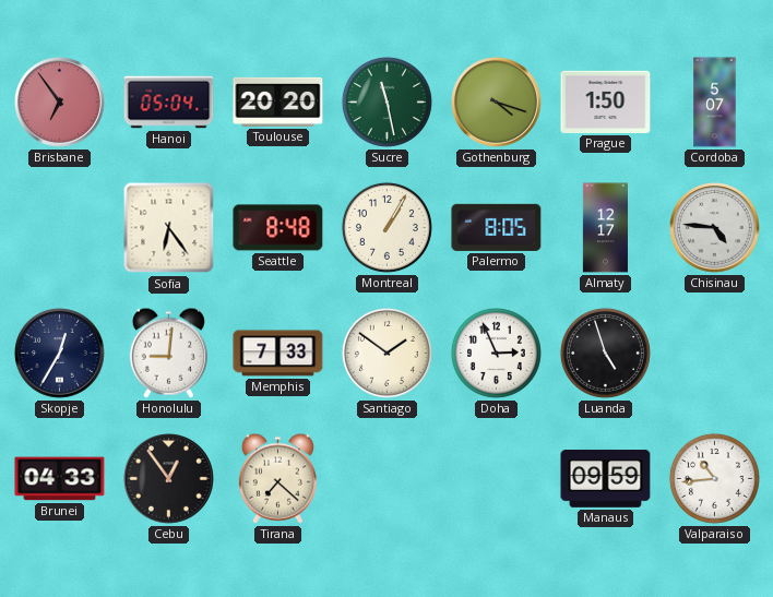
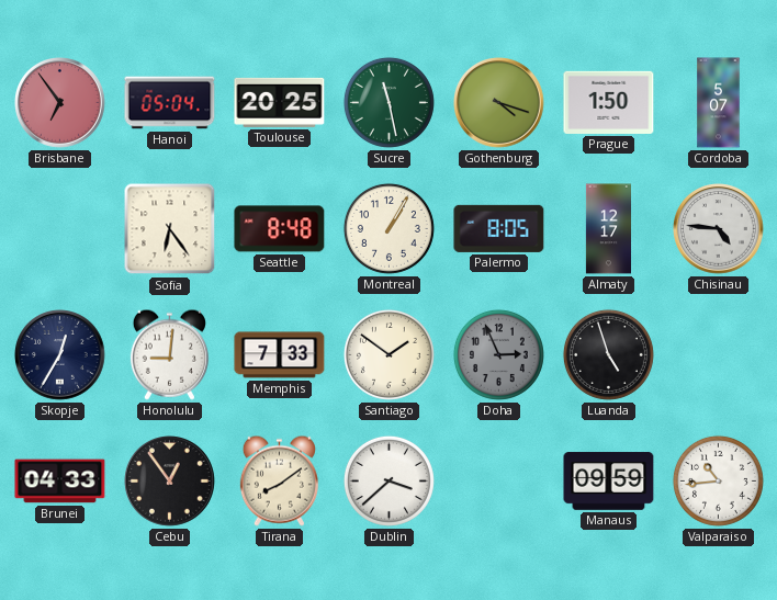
Toulouse: 20:20 -> 20:25
Doha dial: white -> grey
Tirana: 7:22 -> 8:09
Dublin: none -> 3:38
